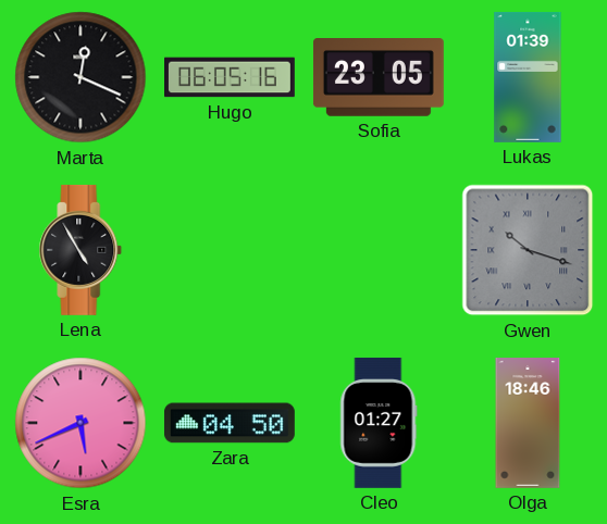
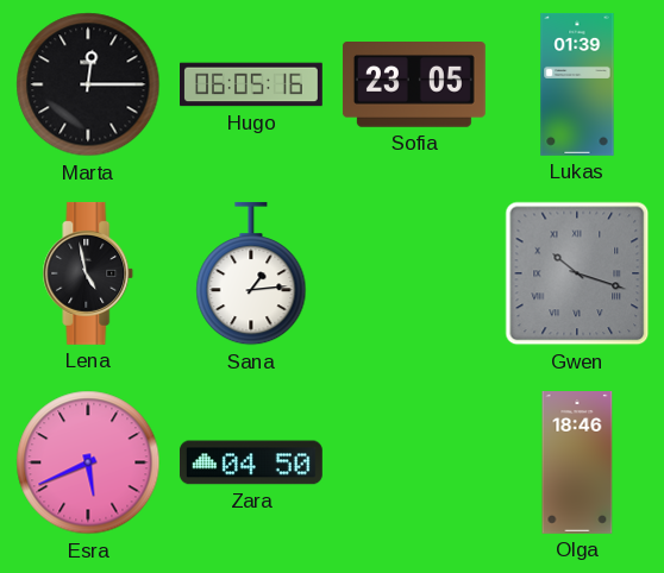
Marta: 12:19 -> 12:15
Lena: 4:55 -> 4:58
Sana: none -> 1:14
Cleo: 01:27 -> none
